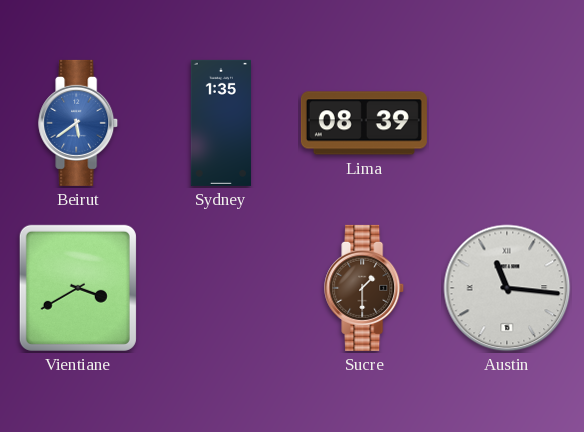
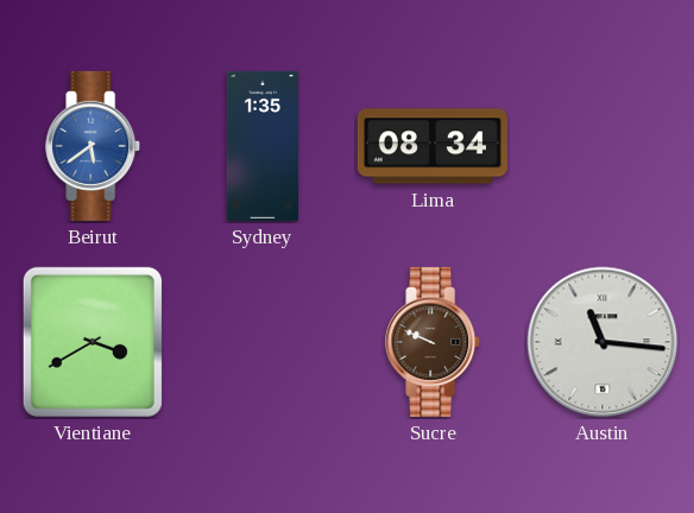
Lima: 08:39 -> 08:34
Sucre: 1:30 -> 9:49
